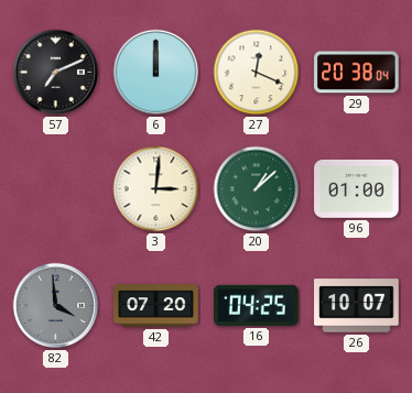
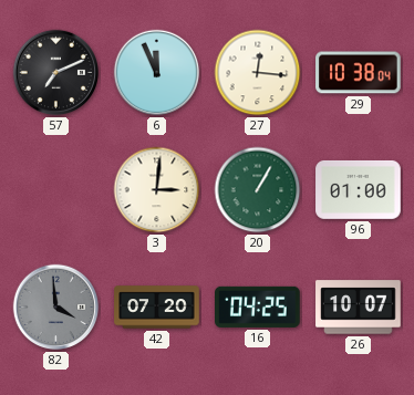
6: 12:00 -> 11:56
27: 12:19 -> 12:16
29: 20:38 -> 10:38
20: 1:08 -> 1:05
